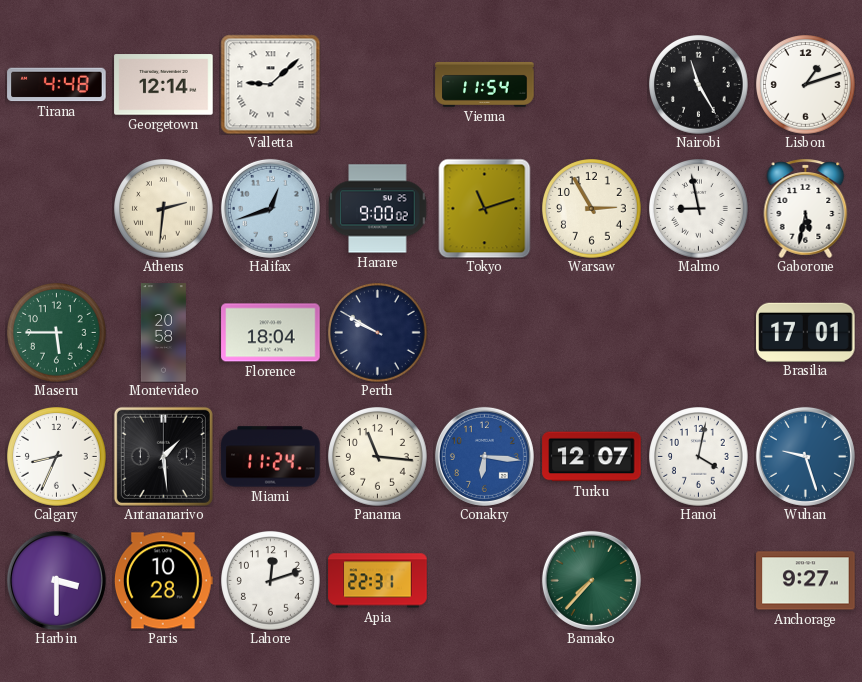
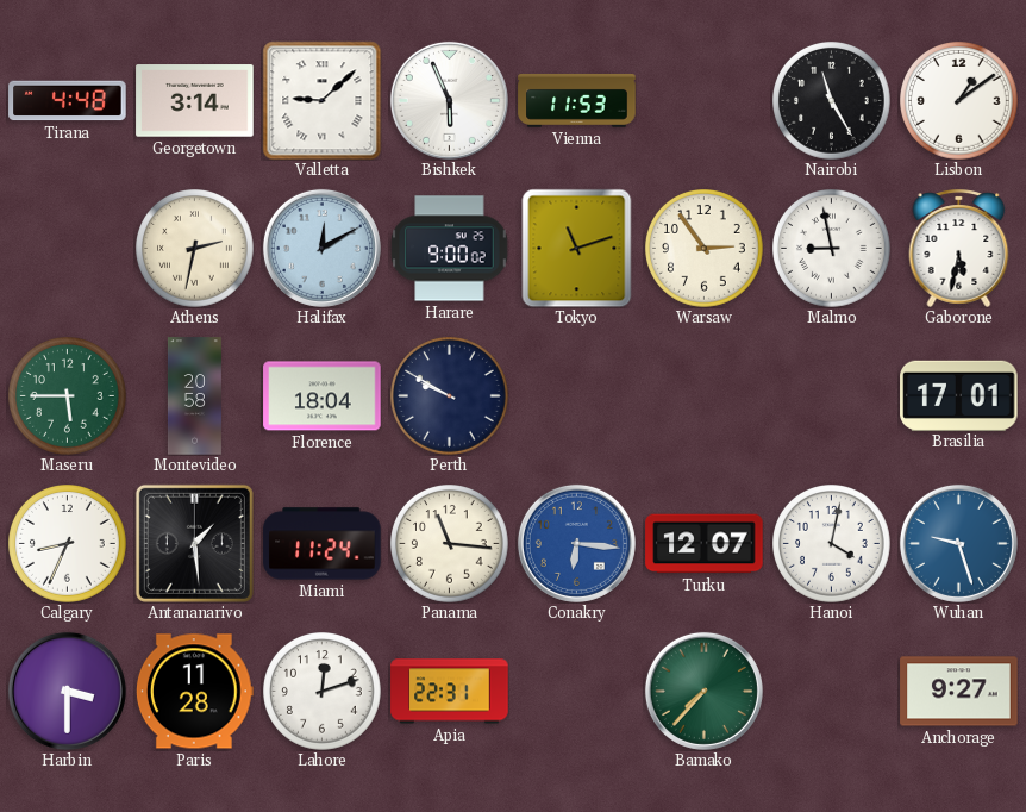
Georgetown: 12:14 -> 3:14
Bishkek: none -> 5:56
Vienna: 11:54 -> 11:53
Lisbon: 1:12 -> 1:09
Athens: 2:31 -> 2:32
Halifax: 12:42 -> 12:10
Warsaw: 2:55 -> 2:54
Paris: 10:28 -> 11:28
